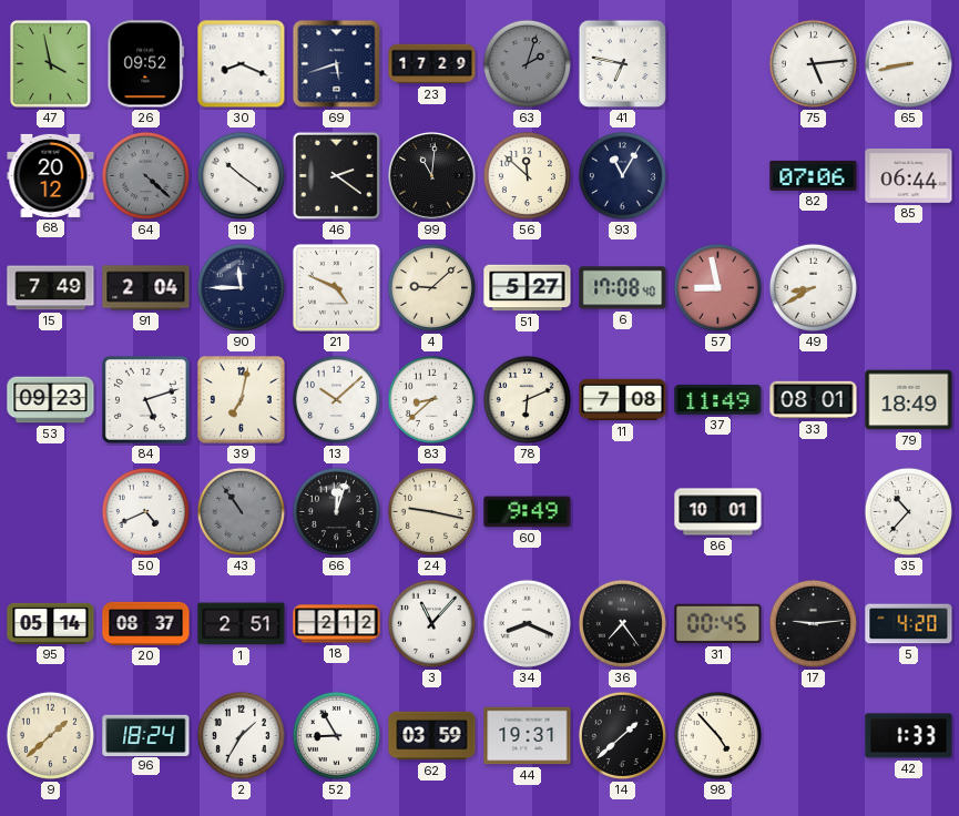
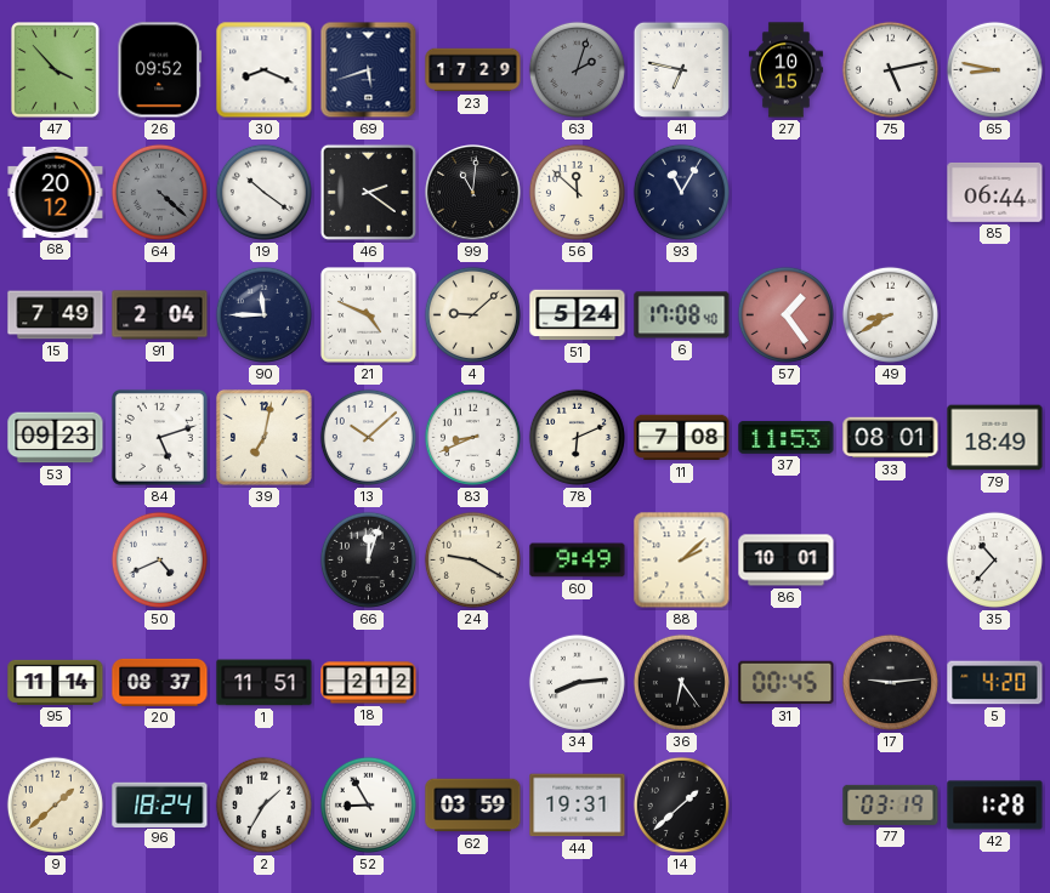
47: 3:58 -> 3:53
27: none -> 10:15
75: 5:14 -> 5:13
65: 8:43 -> 8:47
82: 07:06 -> none
51: 5:27 -> 5:24
57: 8:58 -> 1:24
83: 8:38 -> 8:41
37: 11:49 -> 11:53
43: 10:54 -> none
24: 9:17 -> 9:20
88: none -> 2:08
95: 05:14 -> 11:14
1: 2:51 -> 11:51
3: 11:07 -> none
34: 8:19 -> 8:14
36: 7:24 -> 6:24
98: 4:53 -> none
77: none -> 03:19
42: 1:33 -> 1:28
